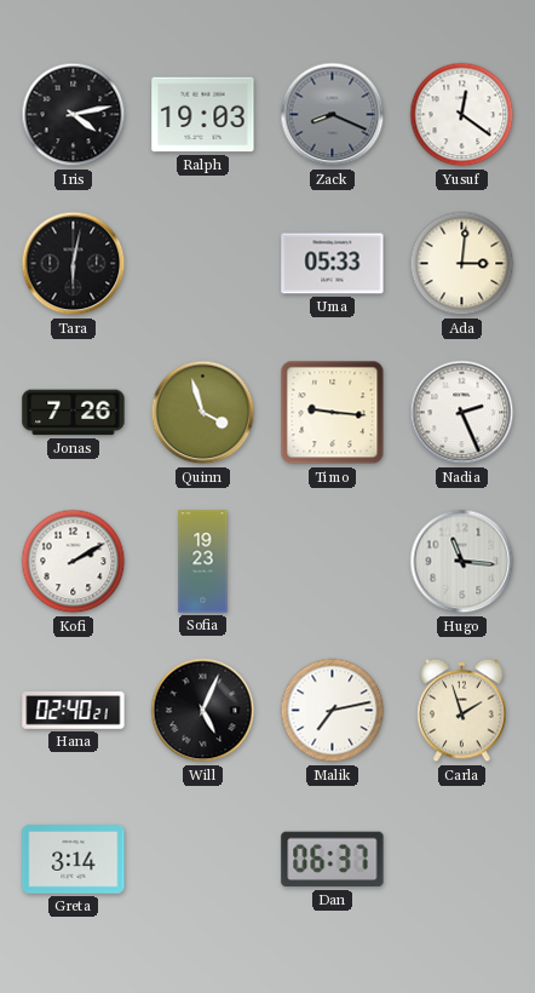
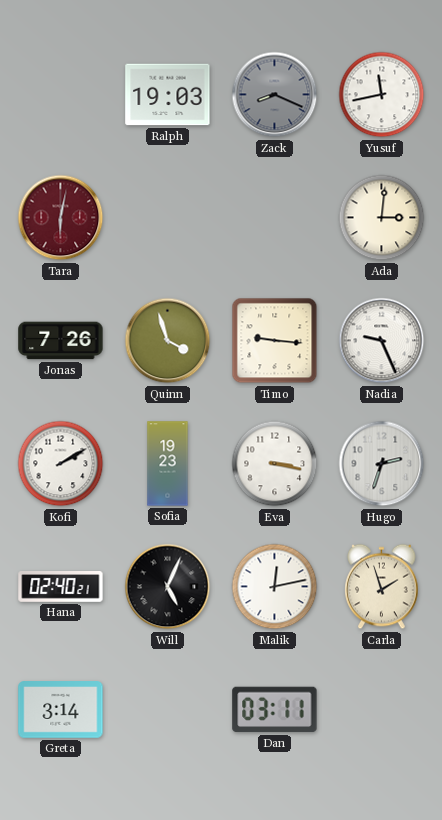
Iris: 4:13 -> none
Yusuf: 12:21 -> 11:43
Tara dial: black -> burgundy
Uma: 05:33 -> none
Nadia: 2:26 -> 9:26
Eva: none -> 3:17
Hugo: 11:16 -> 2:33
Malik: 7:13 -> 12:13
Dan: 06:37 -> 03:11
